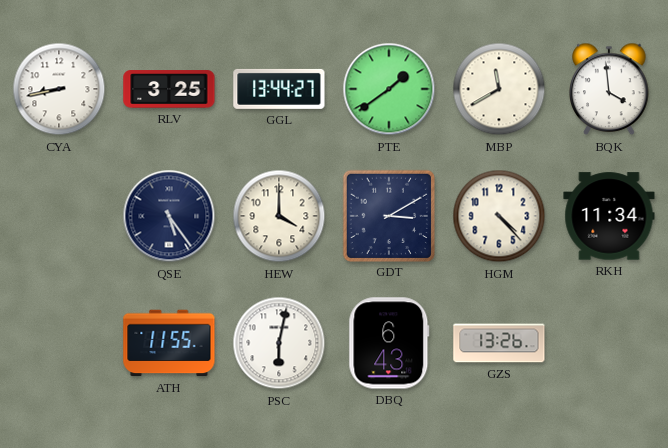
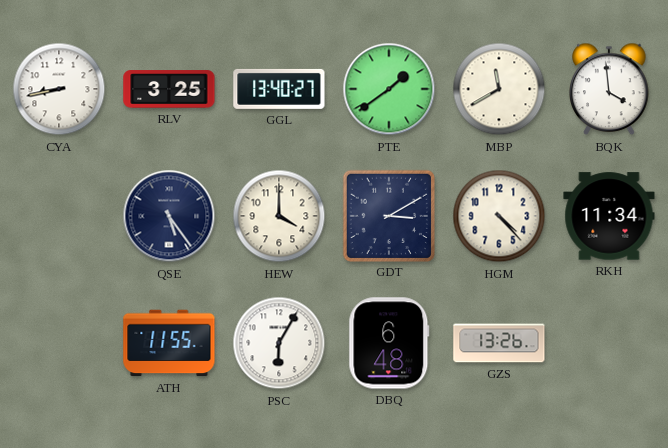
GGL: 13:44 -> 13:40
PSC: 6:02 -> 6:05
DBQ: 6:43 -> 6:48
